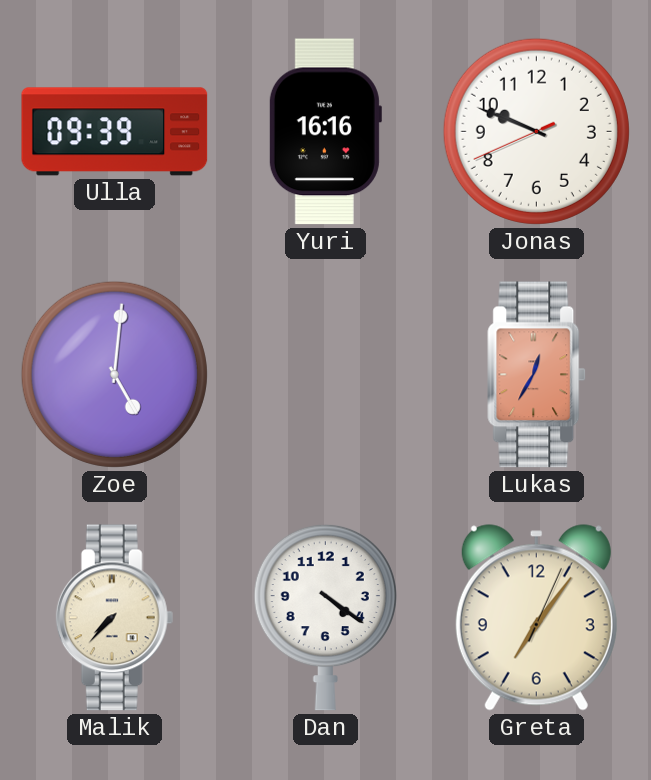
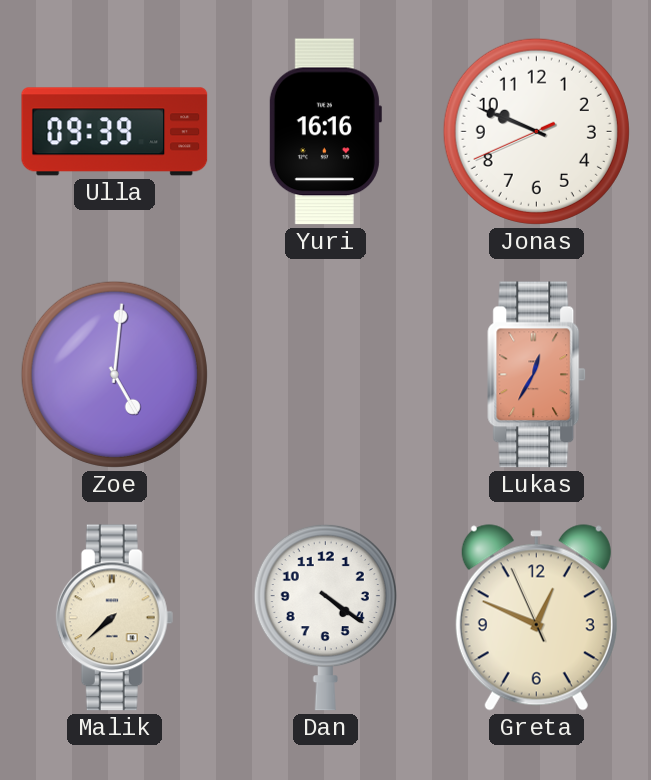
Malik: 7:37 -> 7:38
Greta: 7:06 -> 12:48
